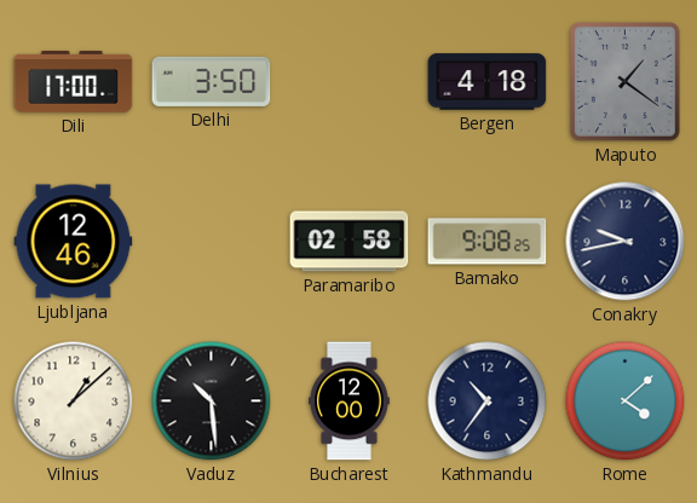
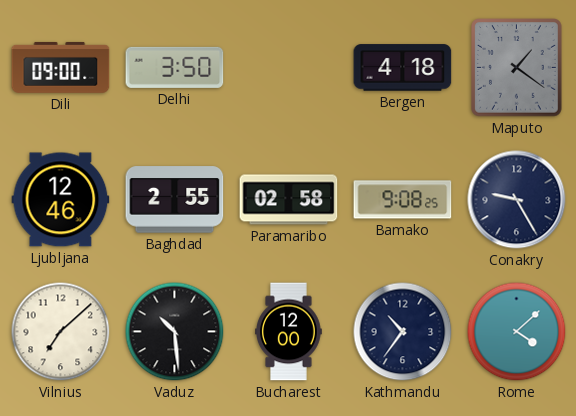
Dili: 17:00 -> 09:00
Baghdad: none -> 2:55
Conakry: 9:43 -> 9:25
Vilnius: 1:08 -> 7:08
